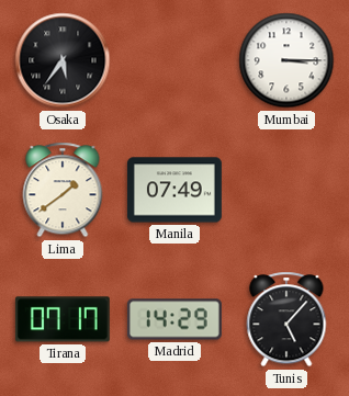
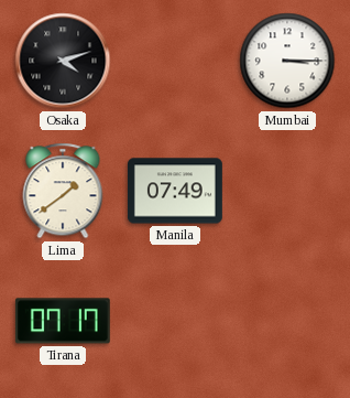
Osaka: 5:36 -> 4:12
Madrid: 14:29 -> none
Tunis: 5:07 -> none
